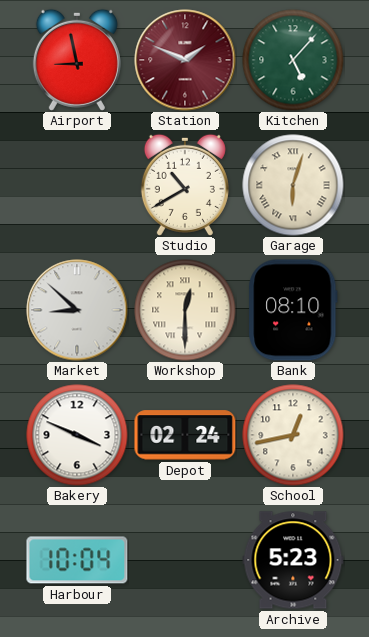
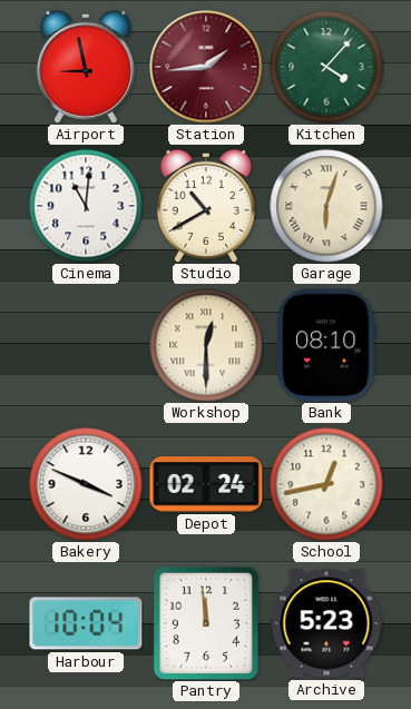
Station: 1:49 -> 1:44
Kitchen: 5:07 -> 4:07
Cinema: none -> 11:01
Market: 8:52 -> none
Pantry: none -> 11:59
